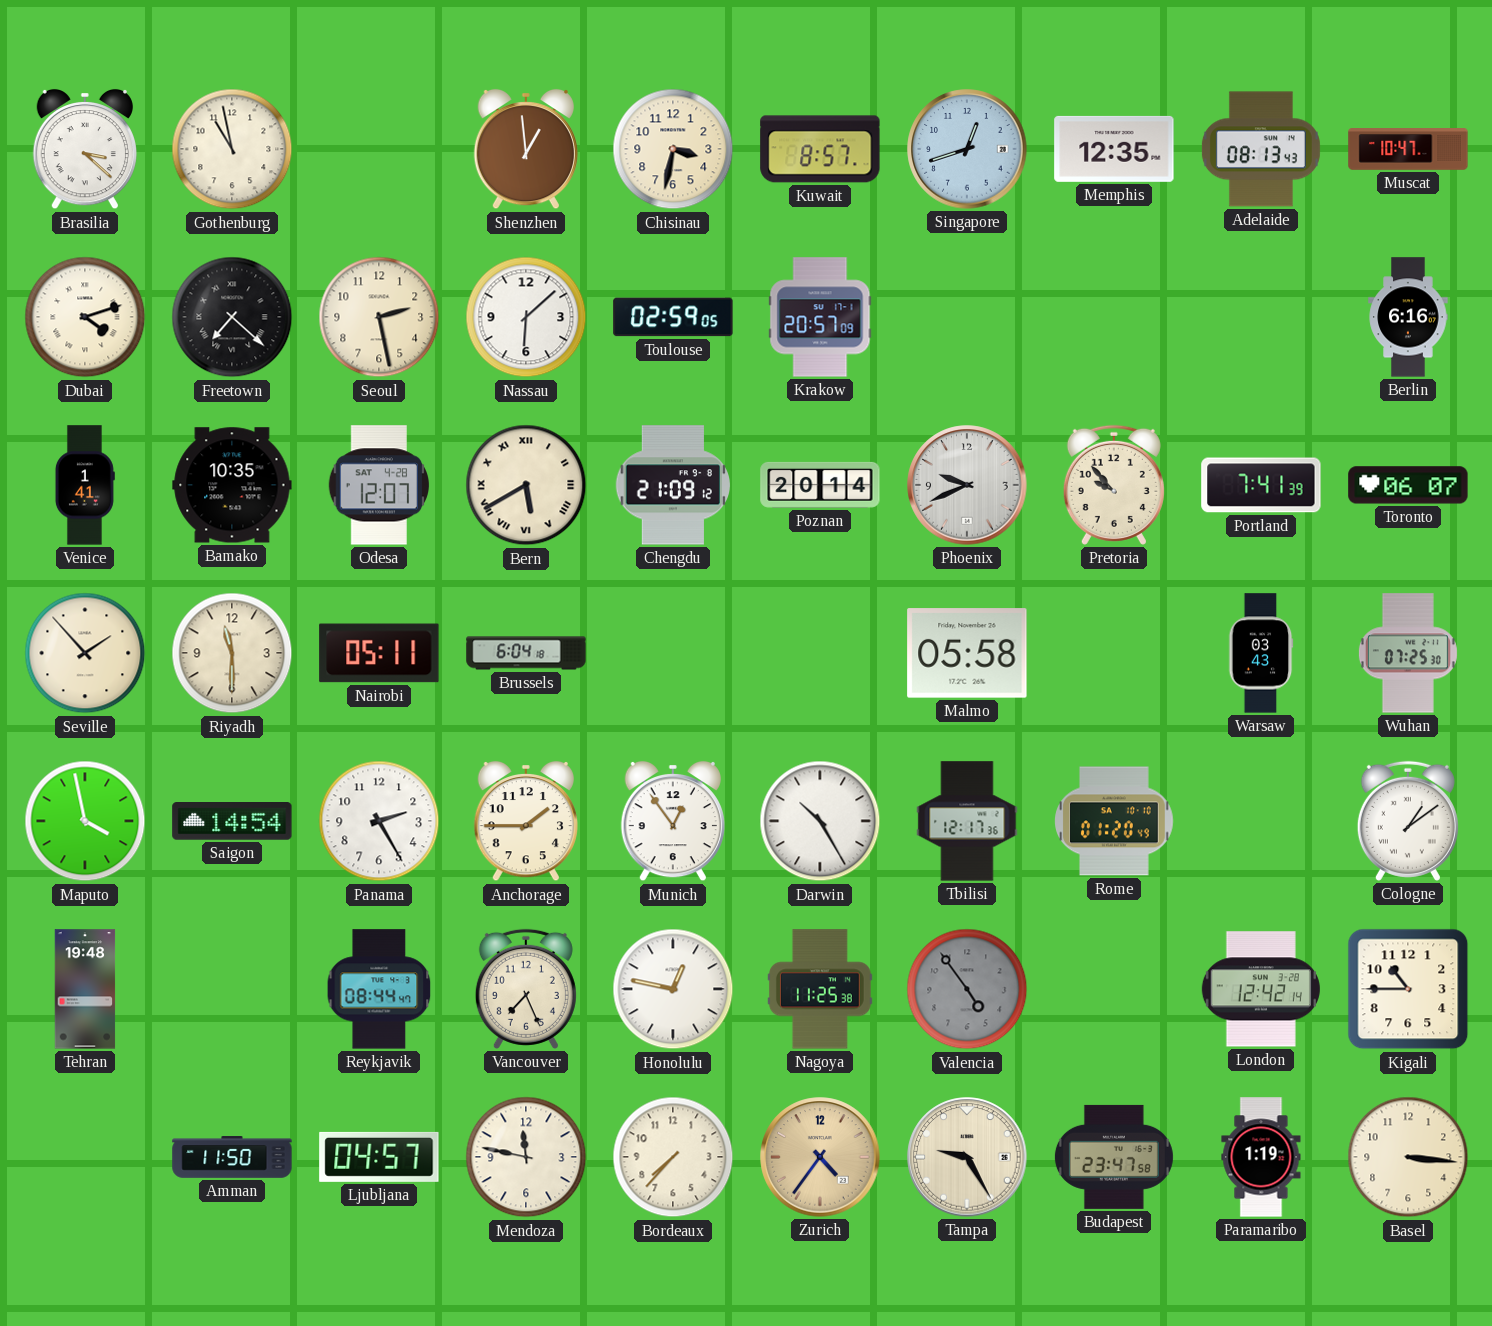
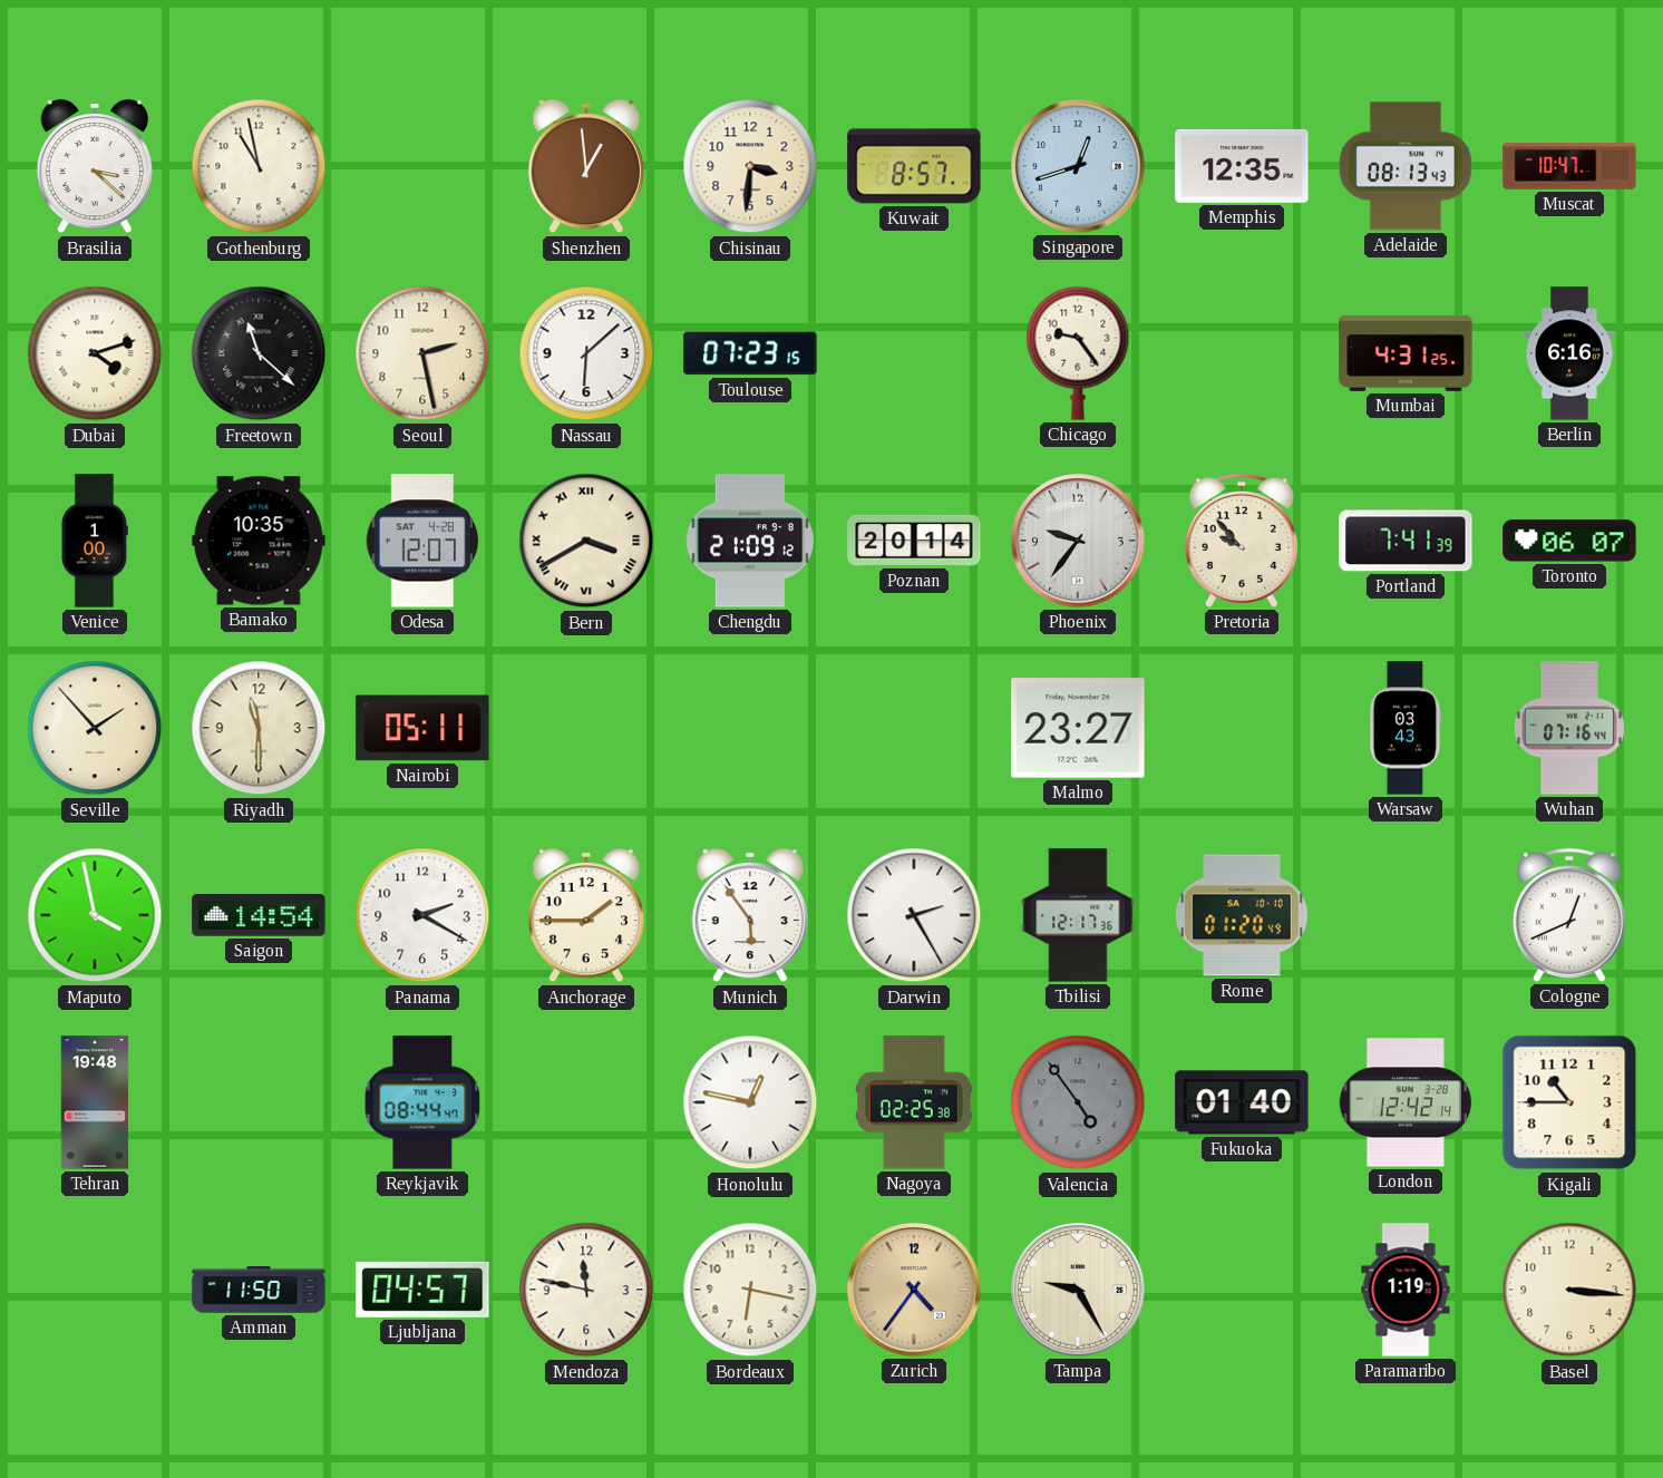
Chisinau: 3:32 -> 3:31
Freetown: 7:22 -> 11:22
Toulouse: 02:59 -> 07:23
Krakow: 20:57 -> none
Chicago: none -> 9:24
Mumbai: none -> 4:31
Venice: 1:41 -> 1:00
Bern: 5:40 -> 3:40
Phoenix: 9:41 -> 9:36
Brussels: 6:04 -> none
Malmo: 05:58 -> 23:27
Wuhan: 07:25 -> 07:16
Panama: 2:25 -> 2:20
Munich: 12:54 -> 5:54
Darwin: 10:25 -> 2:25
Cologne: 1:09 -> 12:41
Vancouver: 7:26 -> none
Nagoya: 11:25 -> 02:25
Fukuoka: none -> 01:40
Bordeaux: 7:37 -> 6:17
Budapest: 23:47 -> none
